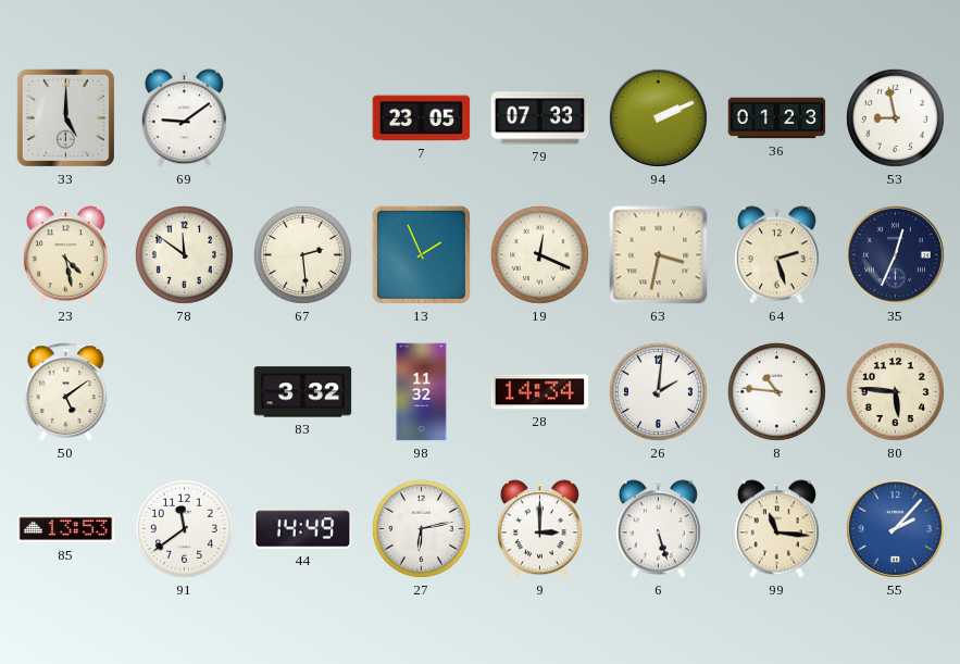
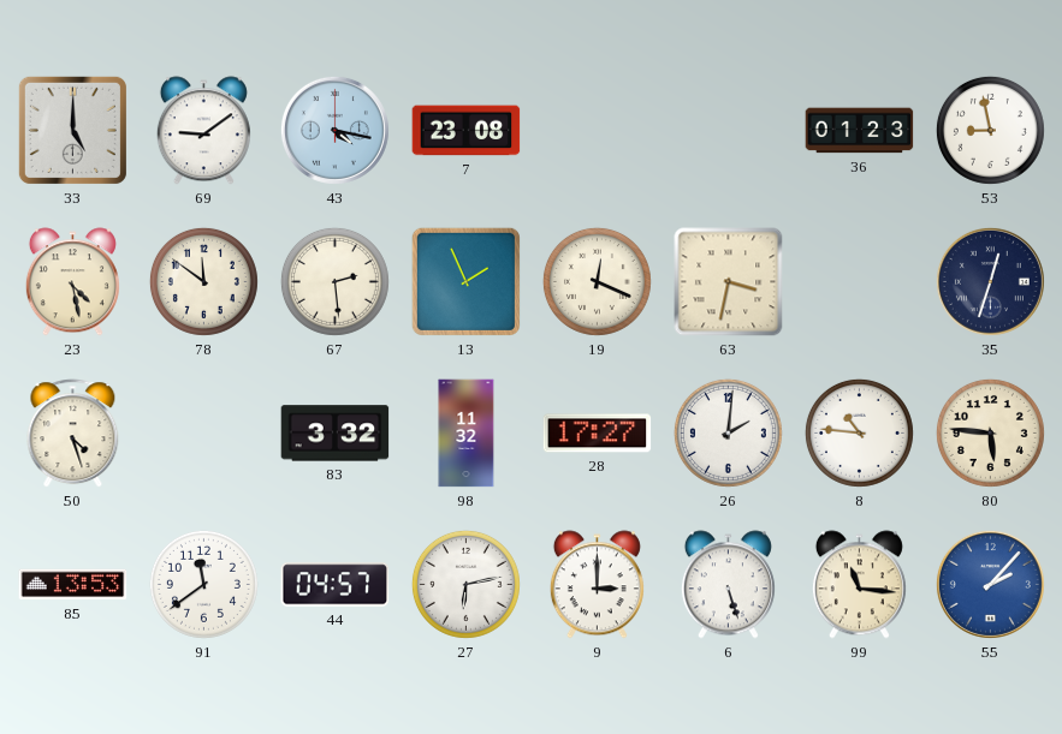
43: none -> 4:17
7: 23:05 -> 23:08
79: 07:33 -> none
94: 2:11 -> none
64: 2:27 -> none
35: 12:34 -> 12:33
50: 5:09 -> 4:27
28: 14:34 -> 17:27
44: 14:49 -> 04:57
